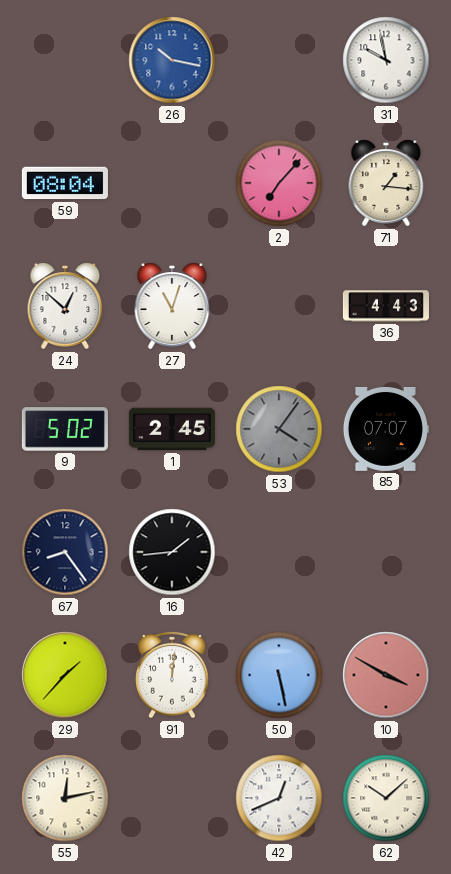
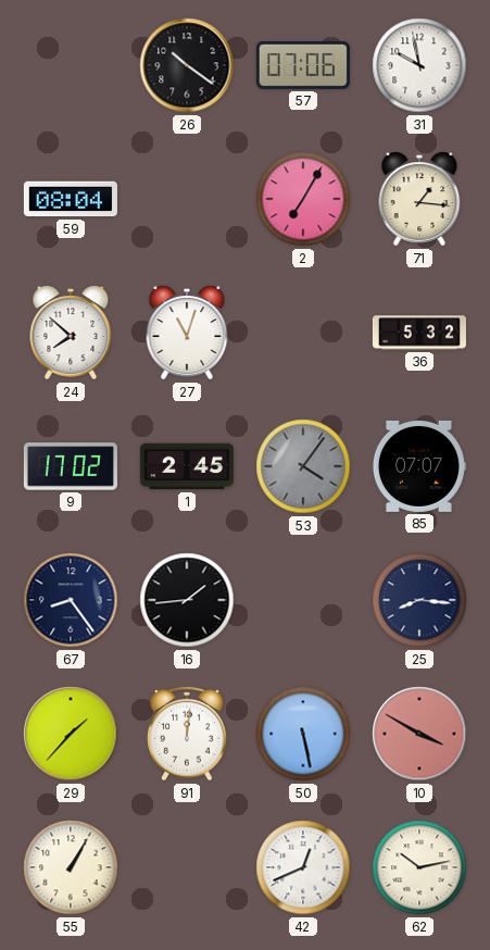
26: 10:17 -> 10:21
26 dial: blue -> black
57: none -> 07:06
2: 7:07 -> 7:05
24: 12:52 -> 7:52
36: 4:43 -> 5:32
9: 5:02 -> 17:02
25: none -> 8:16
55: 12:13 -> 1:05
62: 10:08 -> 10:13
